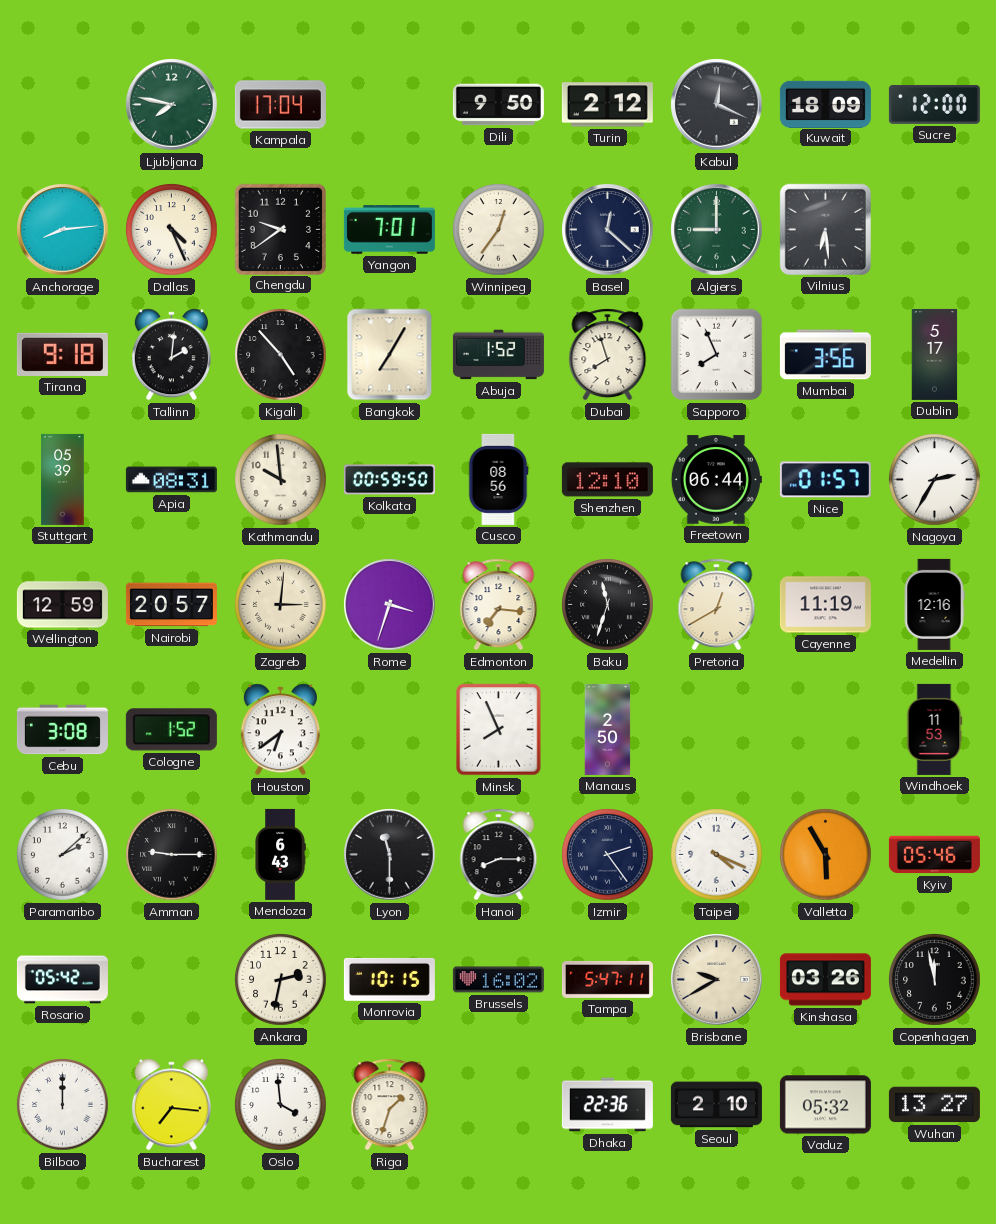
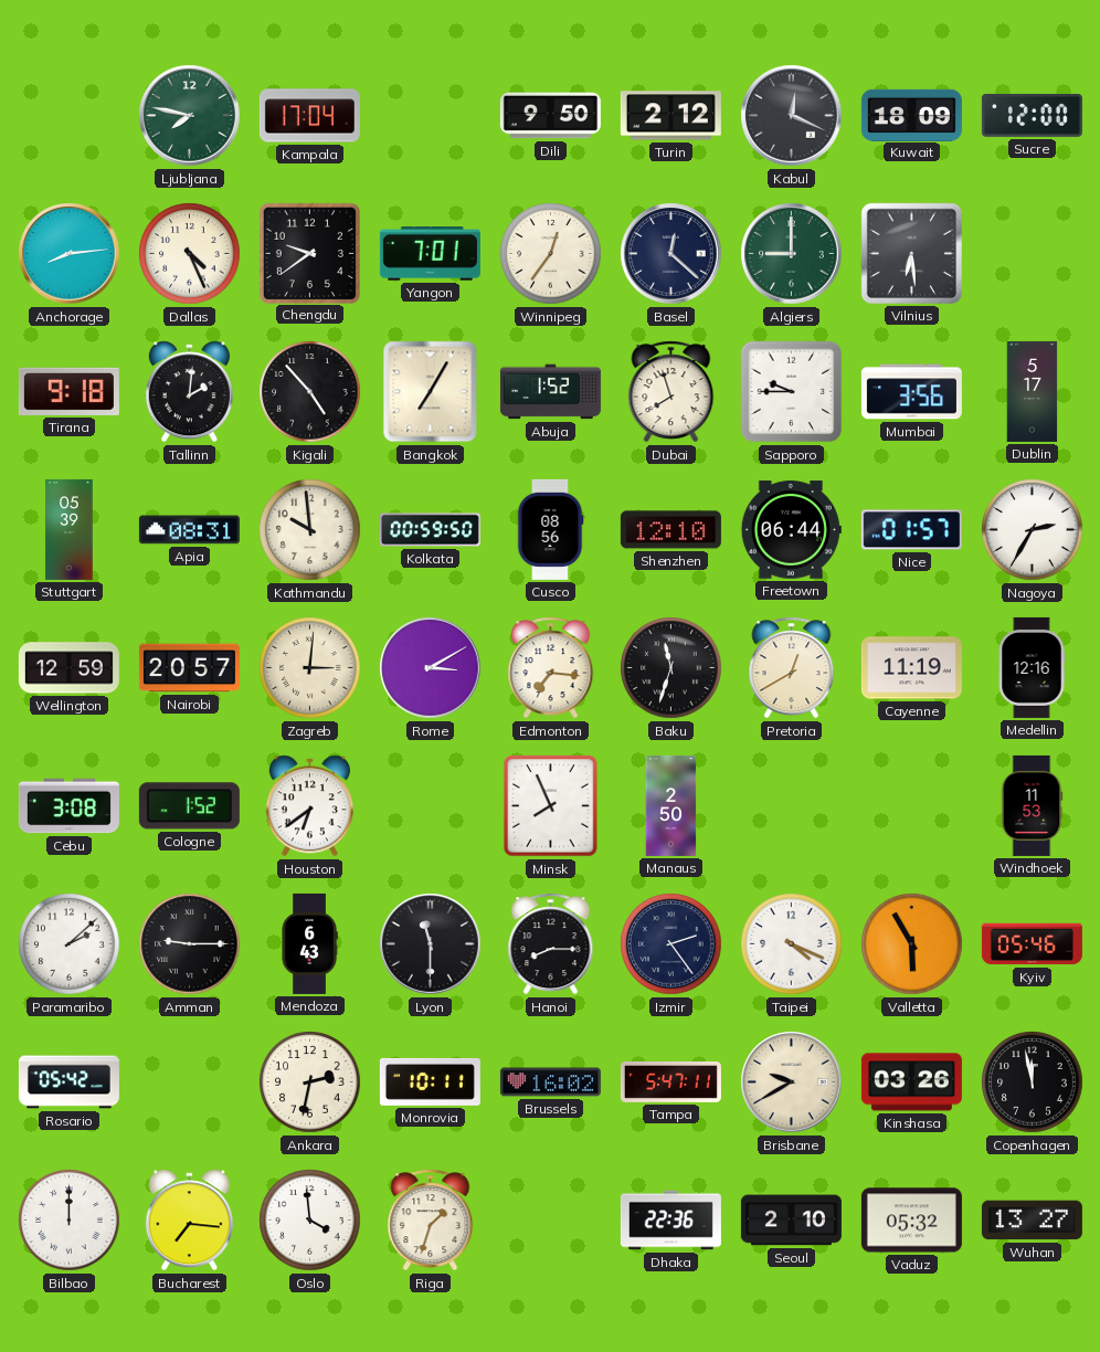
Sapporo: 7:56 -> 9:45
Rome: 3:33 -> 3:10
Monrovia: 10:15 -> 10:11
